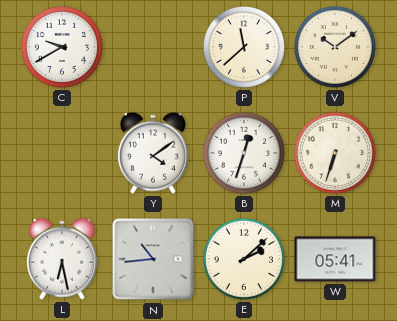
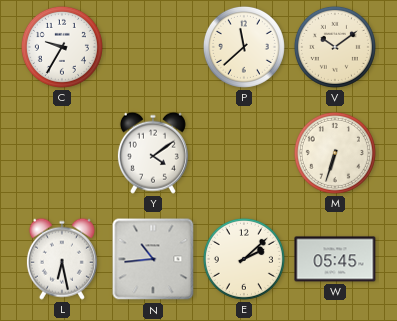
C: 9:40 -> 9:35
B: 12:33 -> none
W: 05:41 -> 05:45
